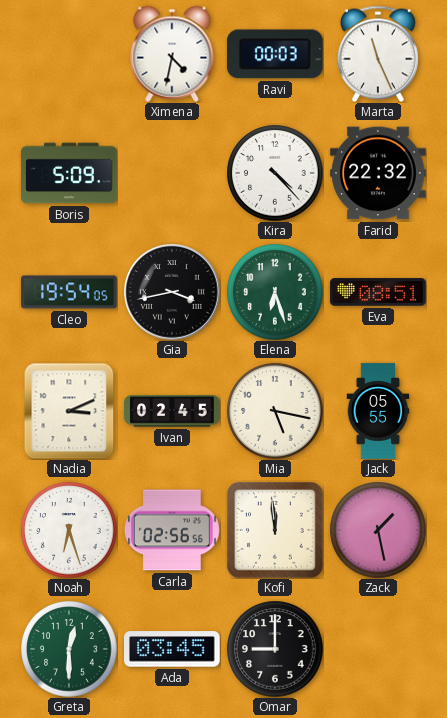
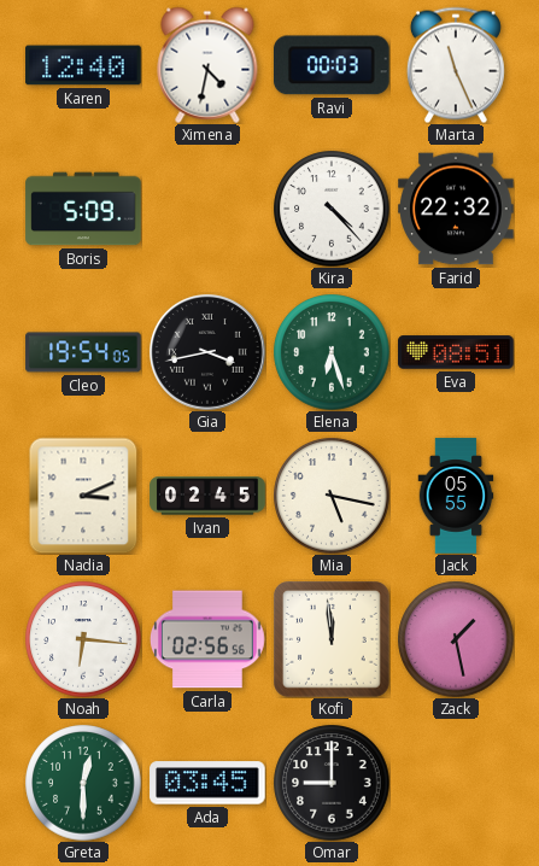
Karen: none -> 12:40
Noah: 6:27 -> 6:16
